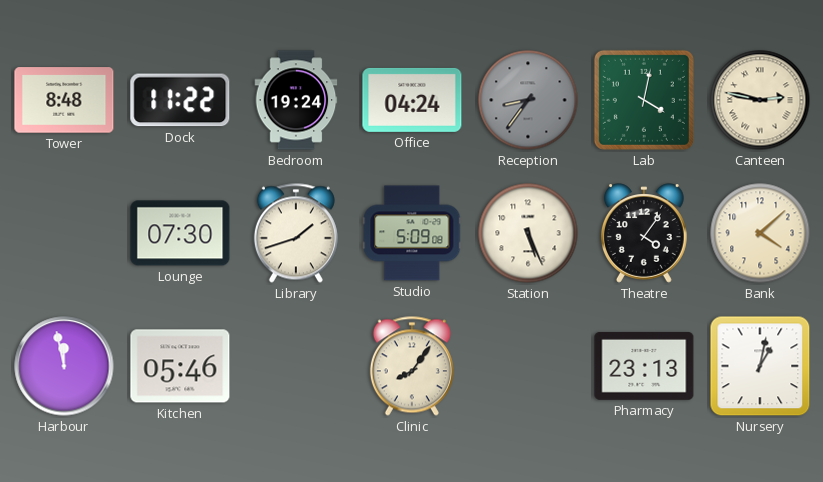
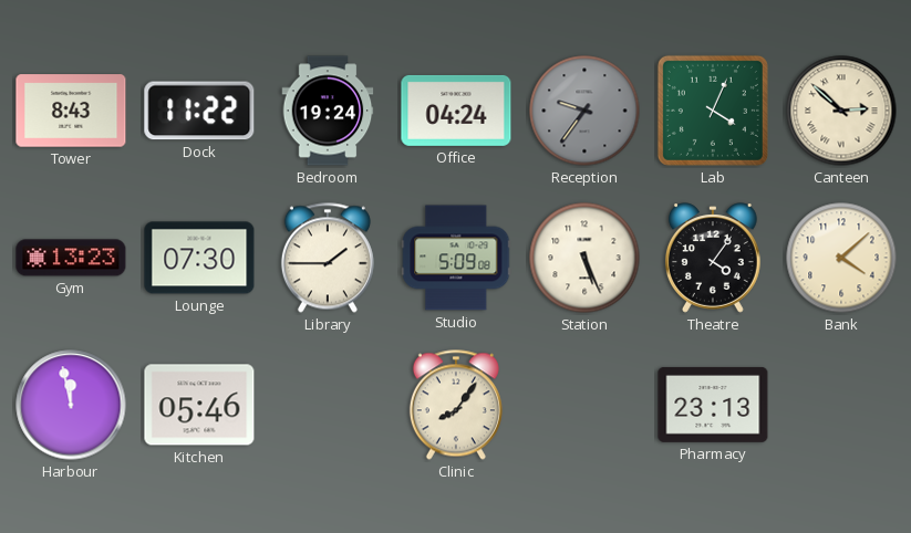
Tower: 8:48 -> 8:43
Reception: 8:36 -> 9:36
Lab: 4:02 -> 4:04
Canteen: 2:47 -> 2:52
Gym: none -> 13:23
Library: 1:42 -> 1:45
Nursery: 1:02 -> none
